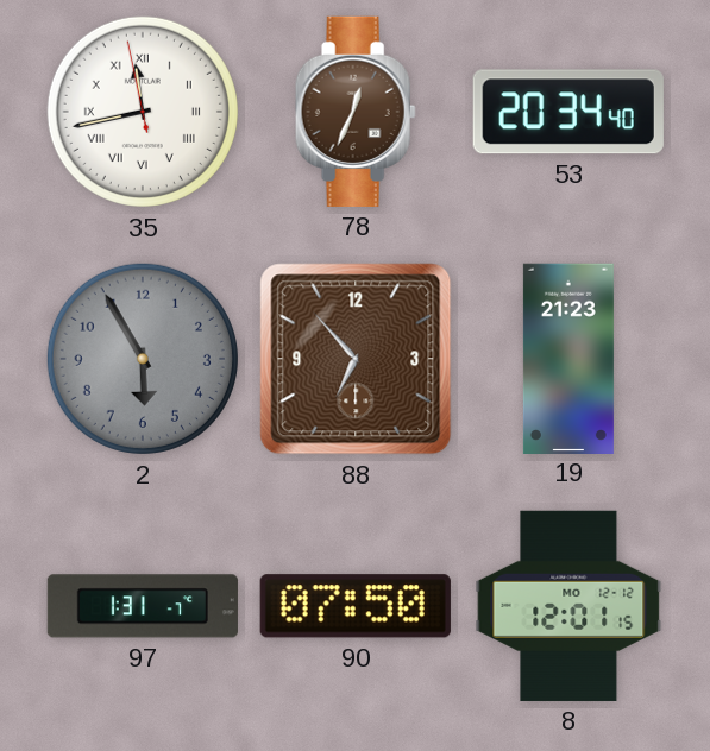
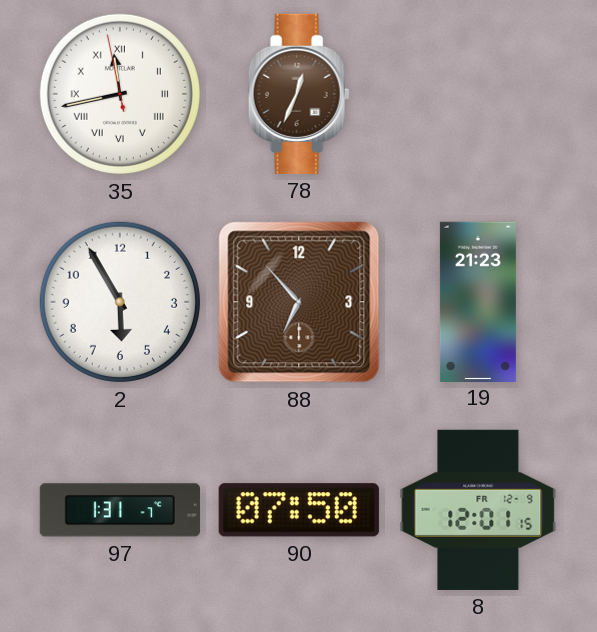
53: 20:34 -> none
2 dial: grey -> white
8 date: MO 12-12 -> FR 12-9
